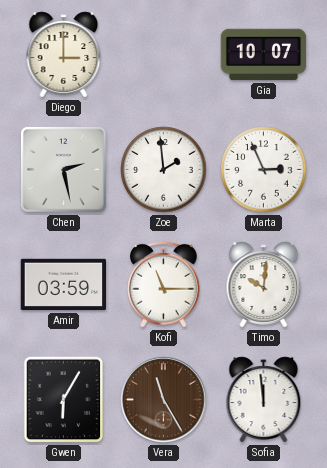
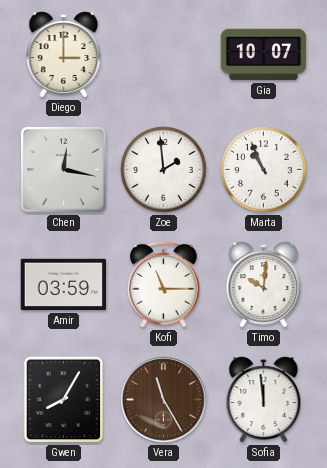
Chen: 2:28 -> 12:17
Marta: 2:56 -> 10:56
Gwen: 6:05 -> 8:05
